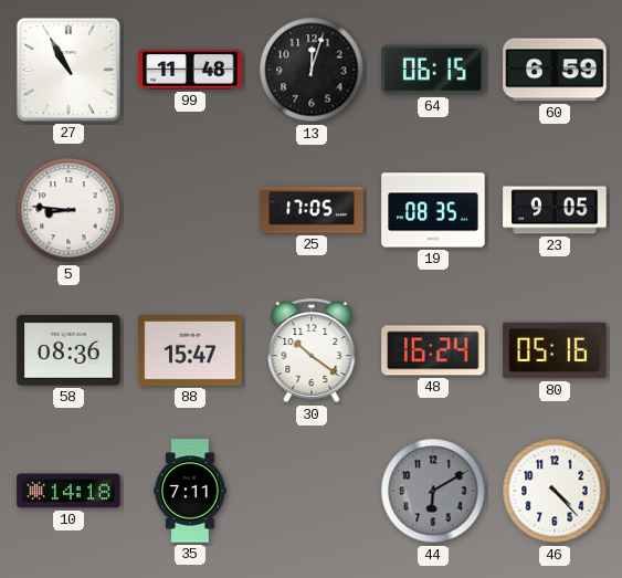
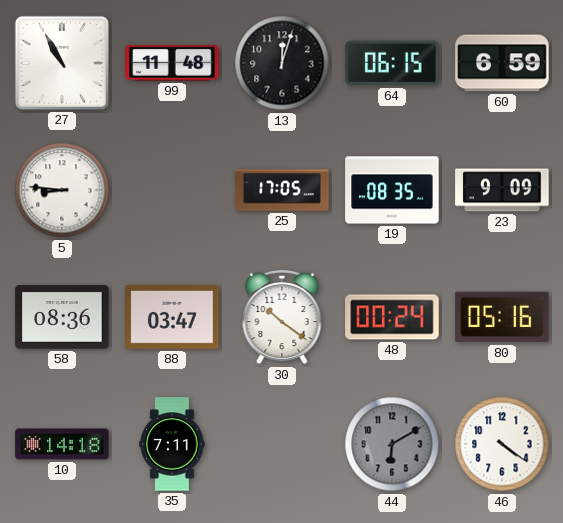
23: 9:05 -> 9:09
88: 15:47 -> 03:47
48: 16:24 -> 00:24
46: 4:23 -> 4:21
